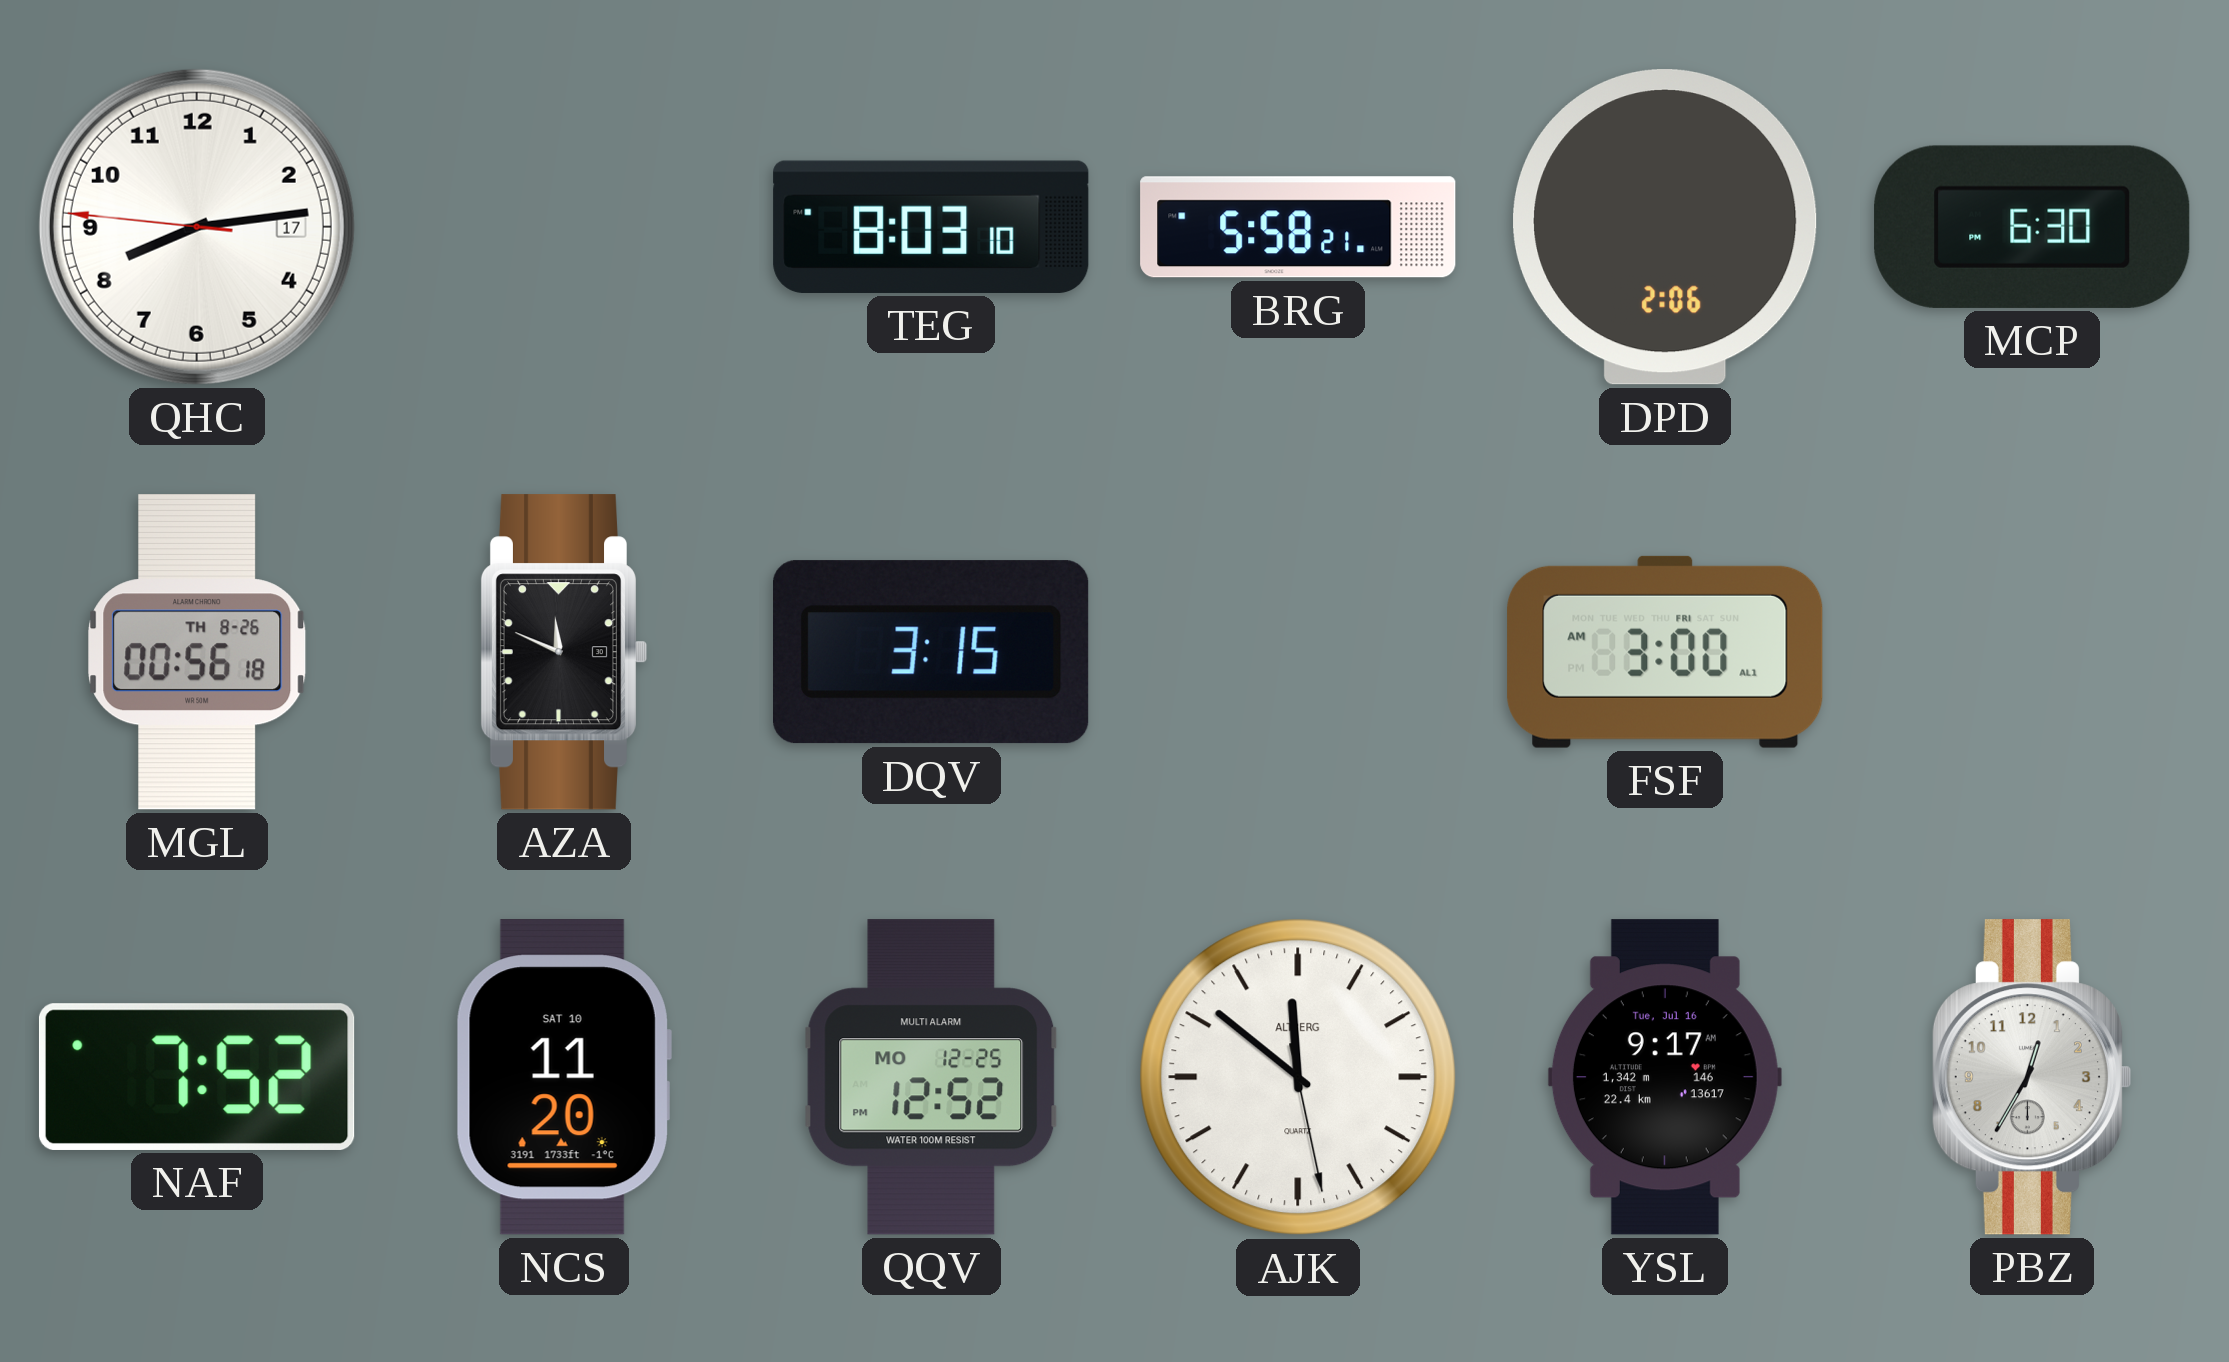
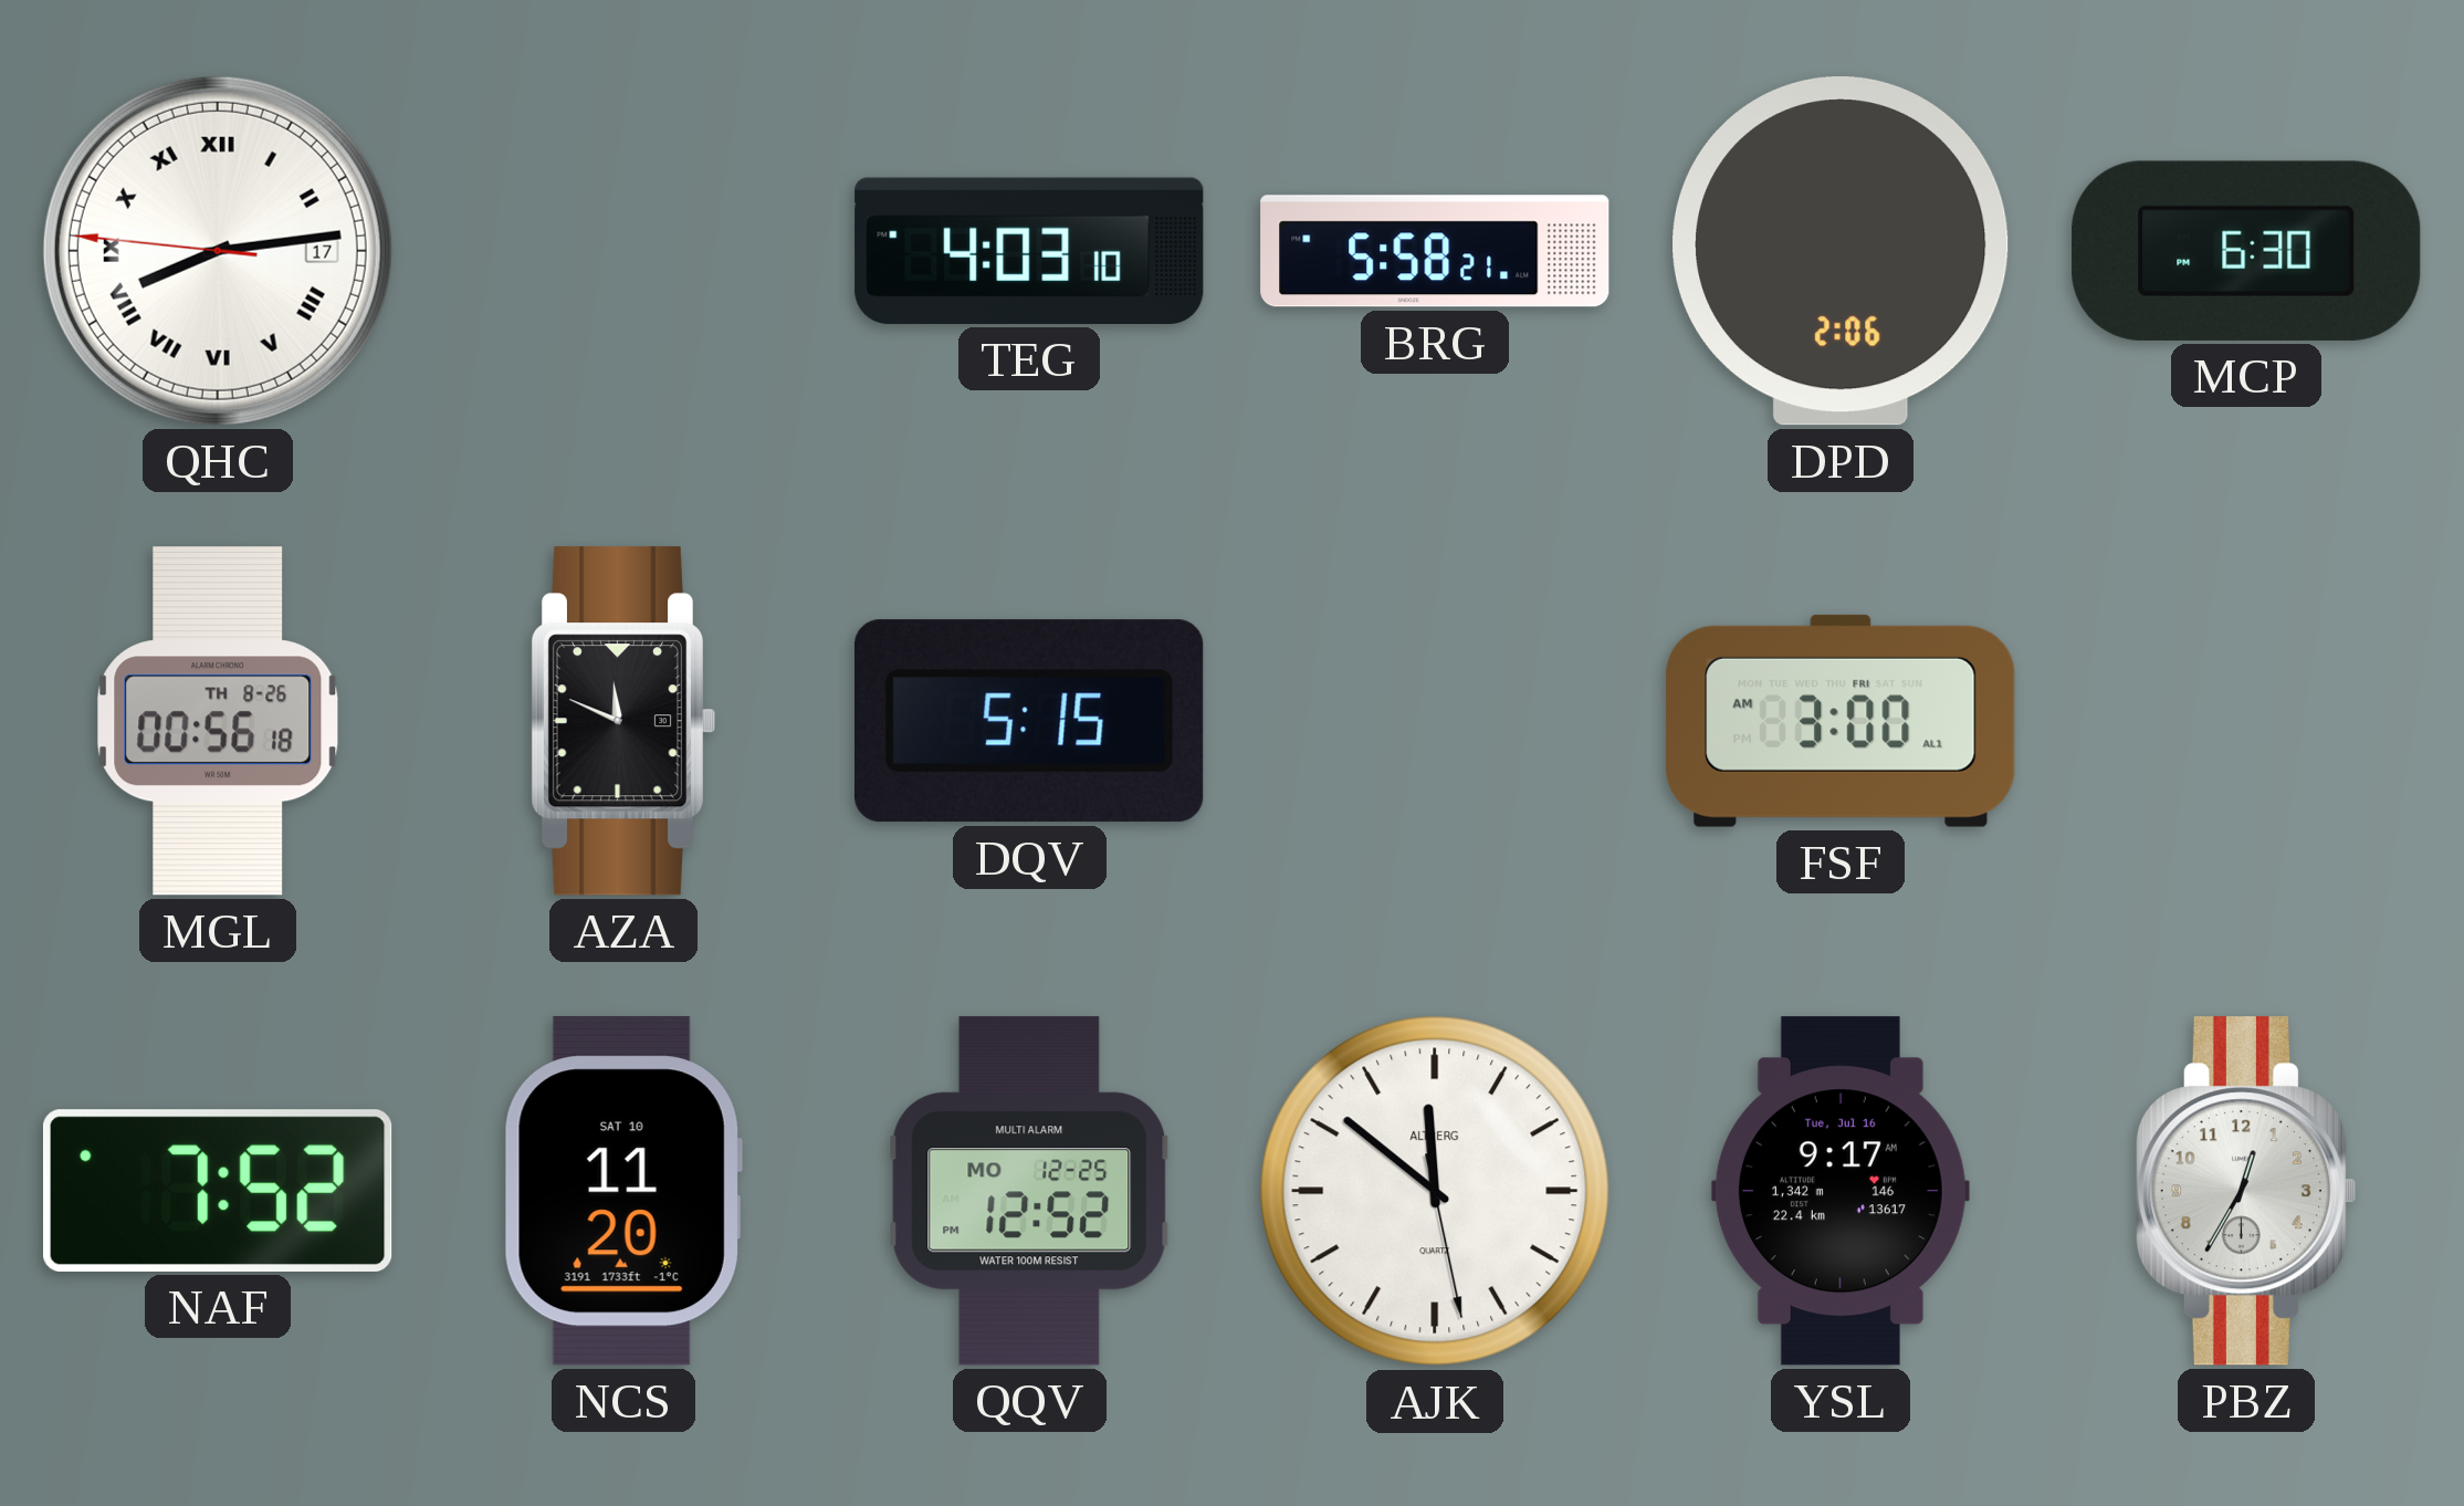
QHC numerals: Arabic -> Roman
TEG: 8:03 -> 4:03
DQV: 3:15 -> 5:15
